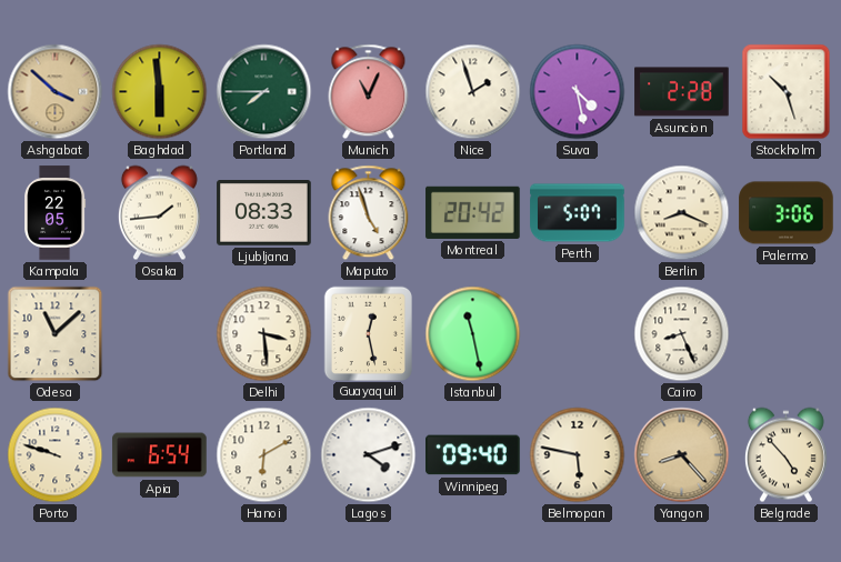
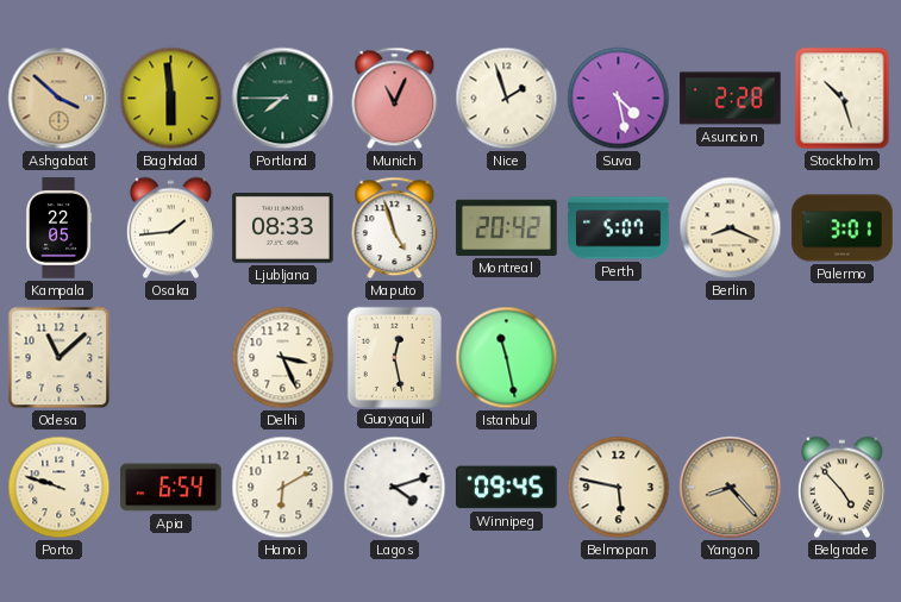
Palermo: 3:06 -> 3:01
Delhi: 3:29 -> 3:26
Cairo: 8:26 -> none
Winnipeg: 09:40 -> 09:45
